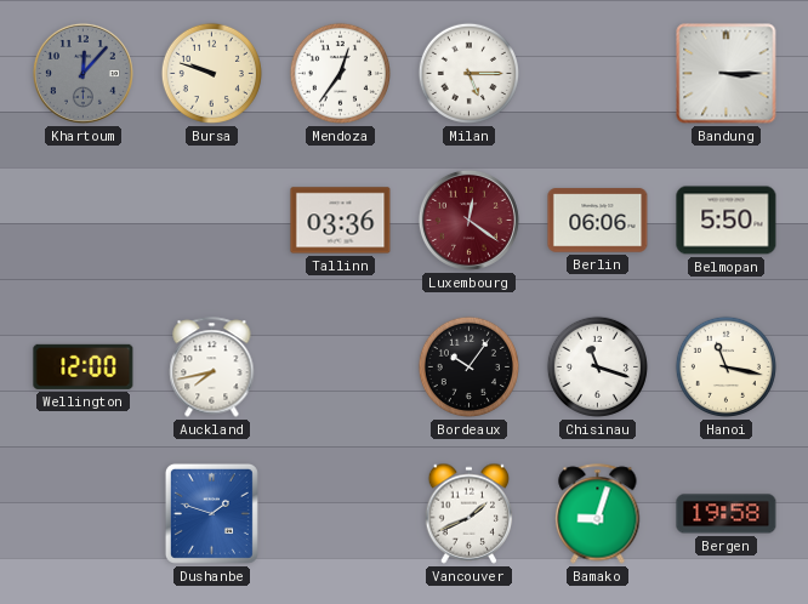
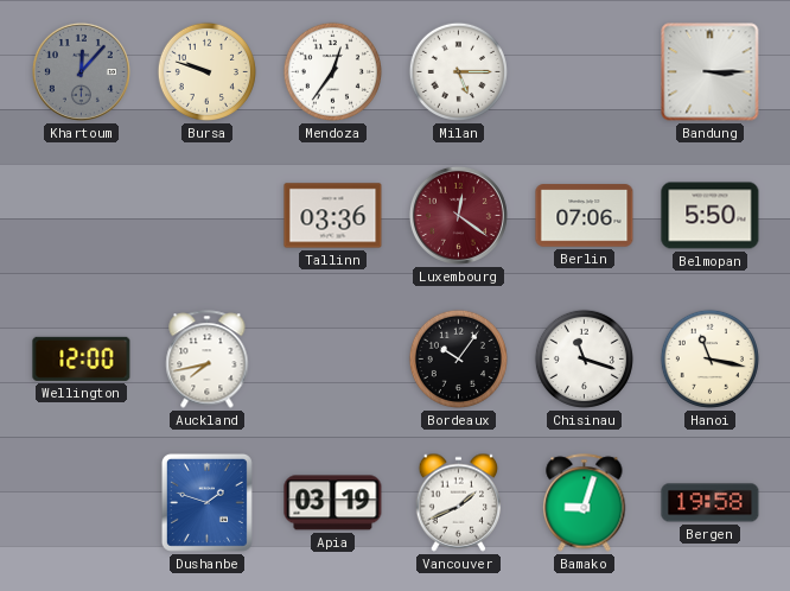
Berlin: 06:06 -> 07:06
Apia: none -> 03:19
